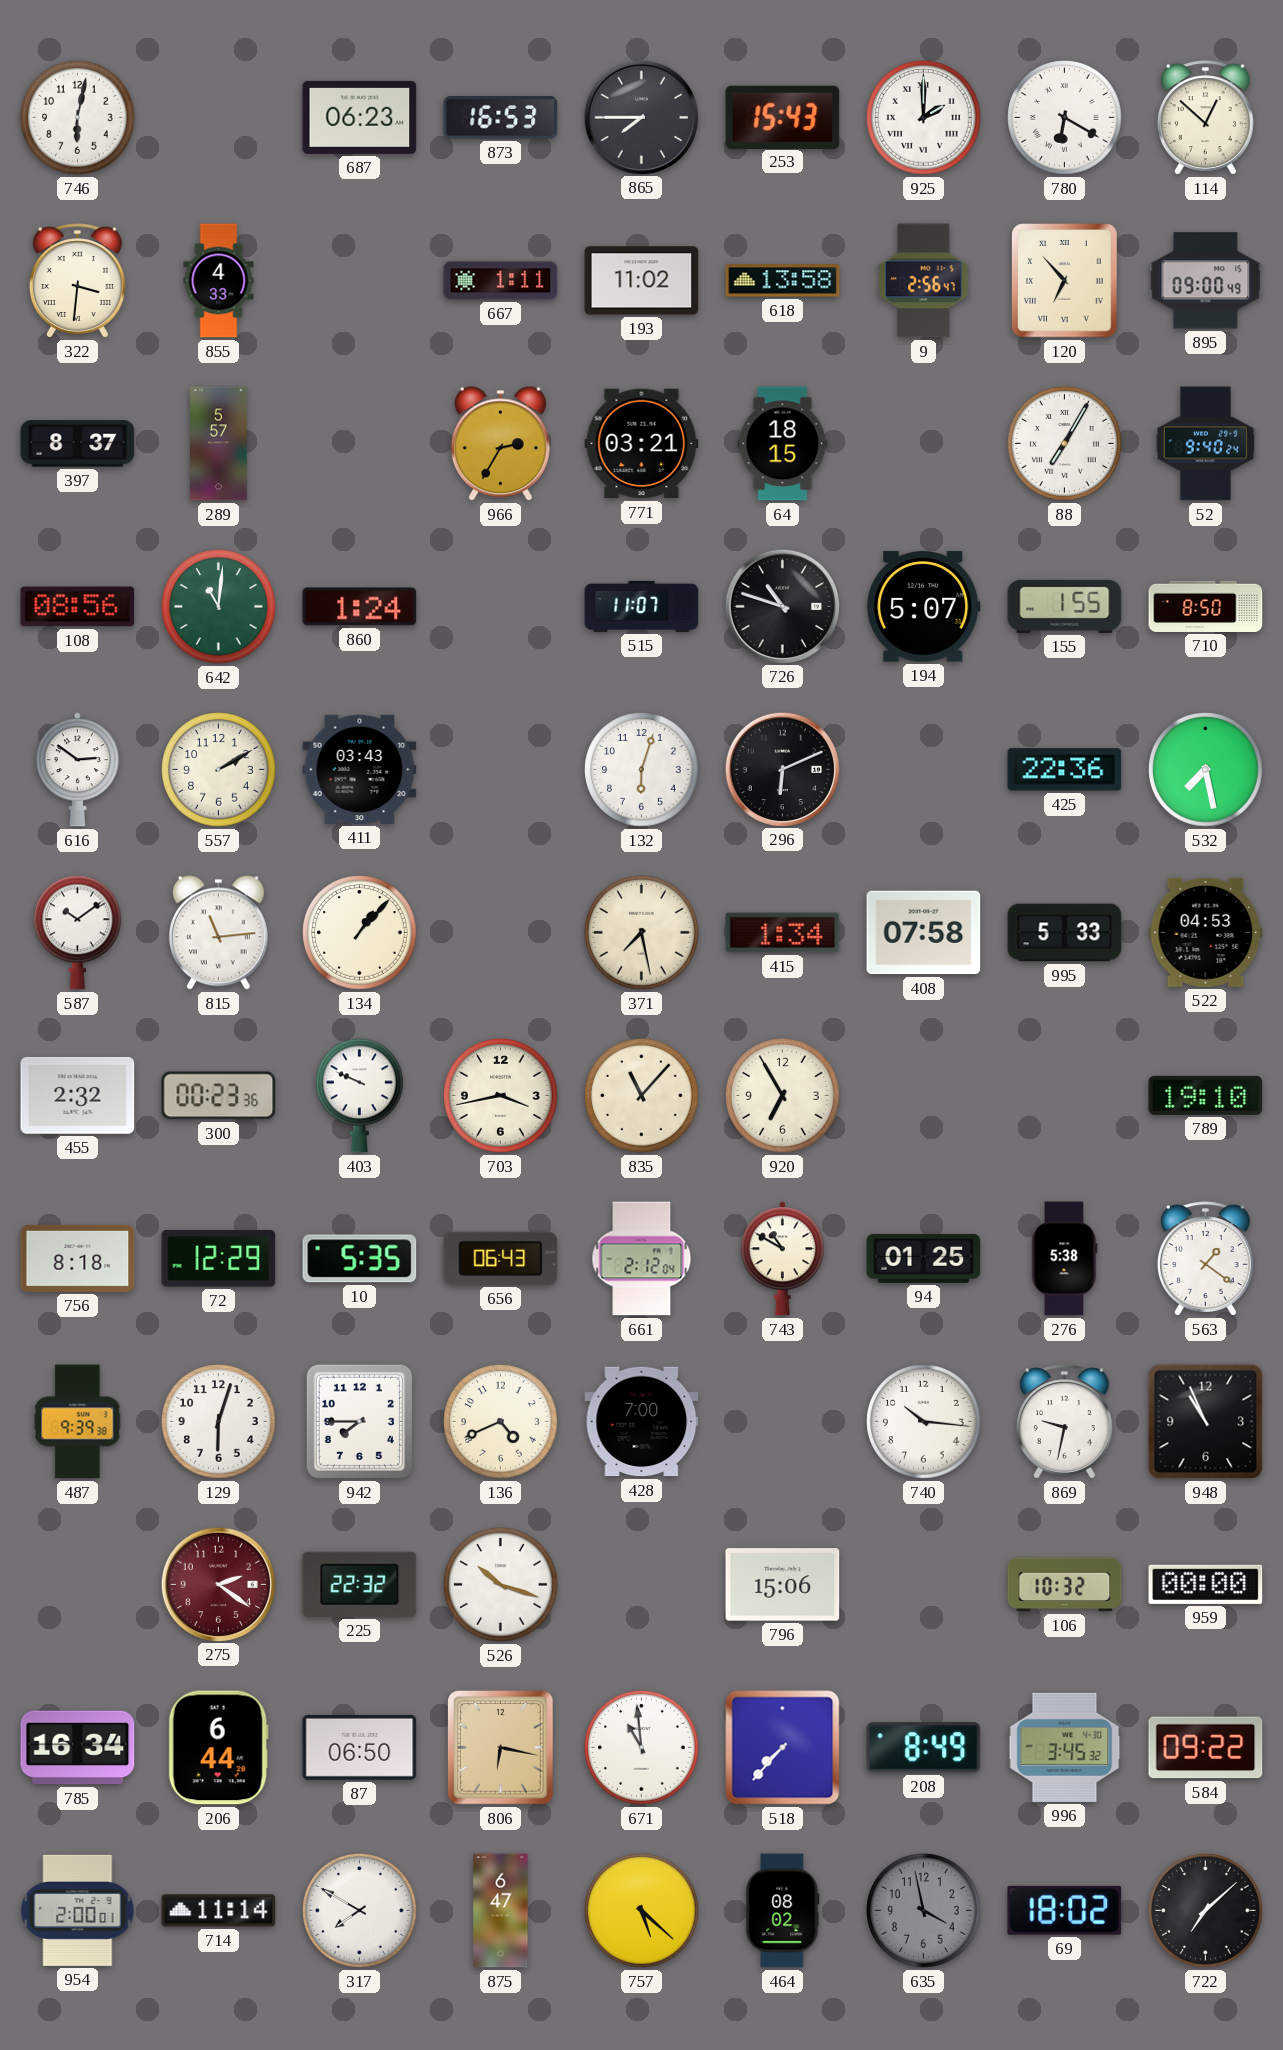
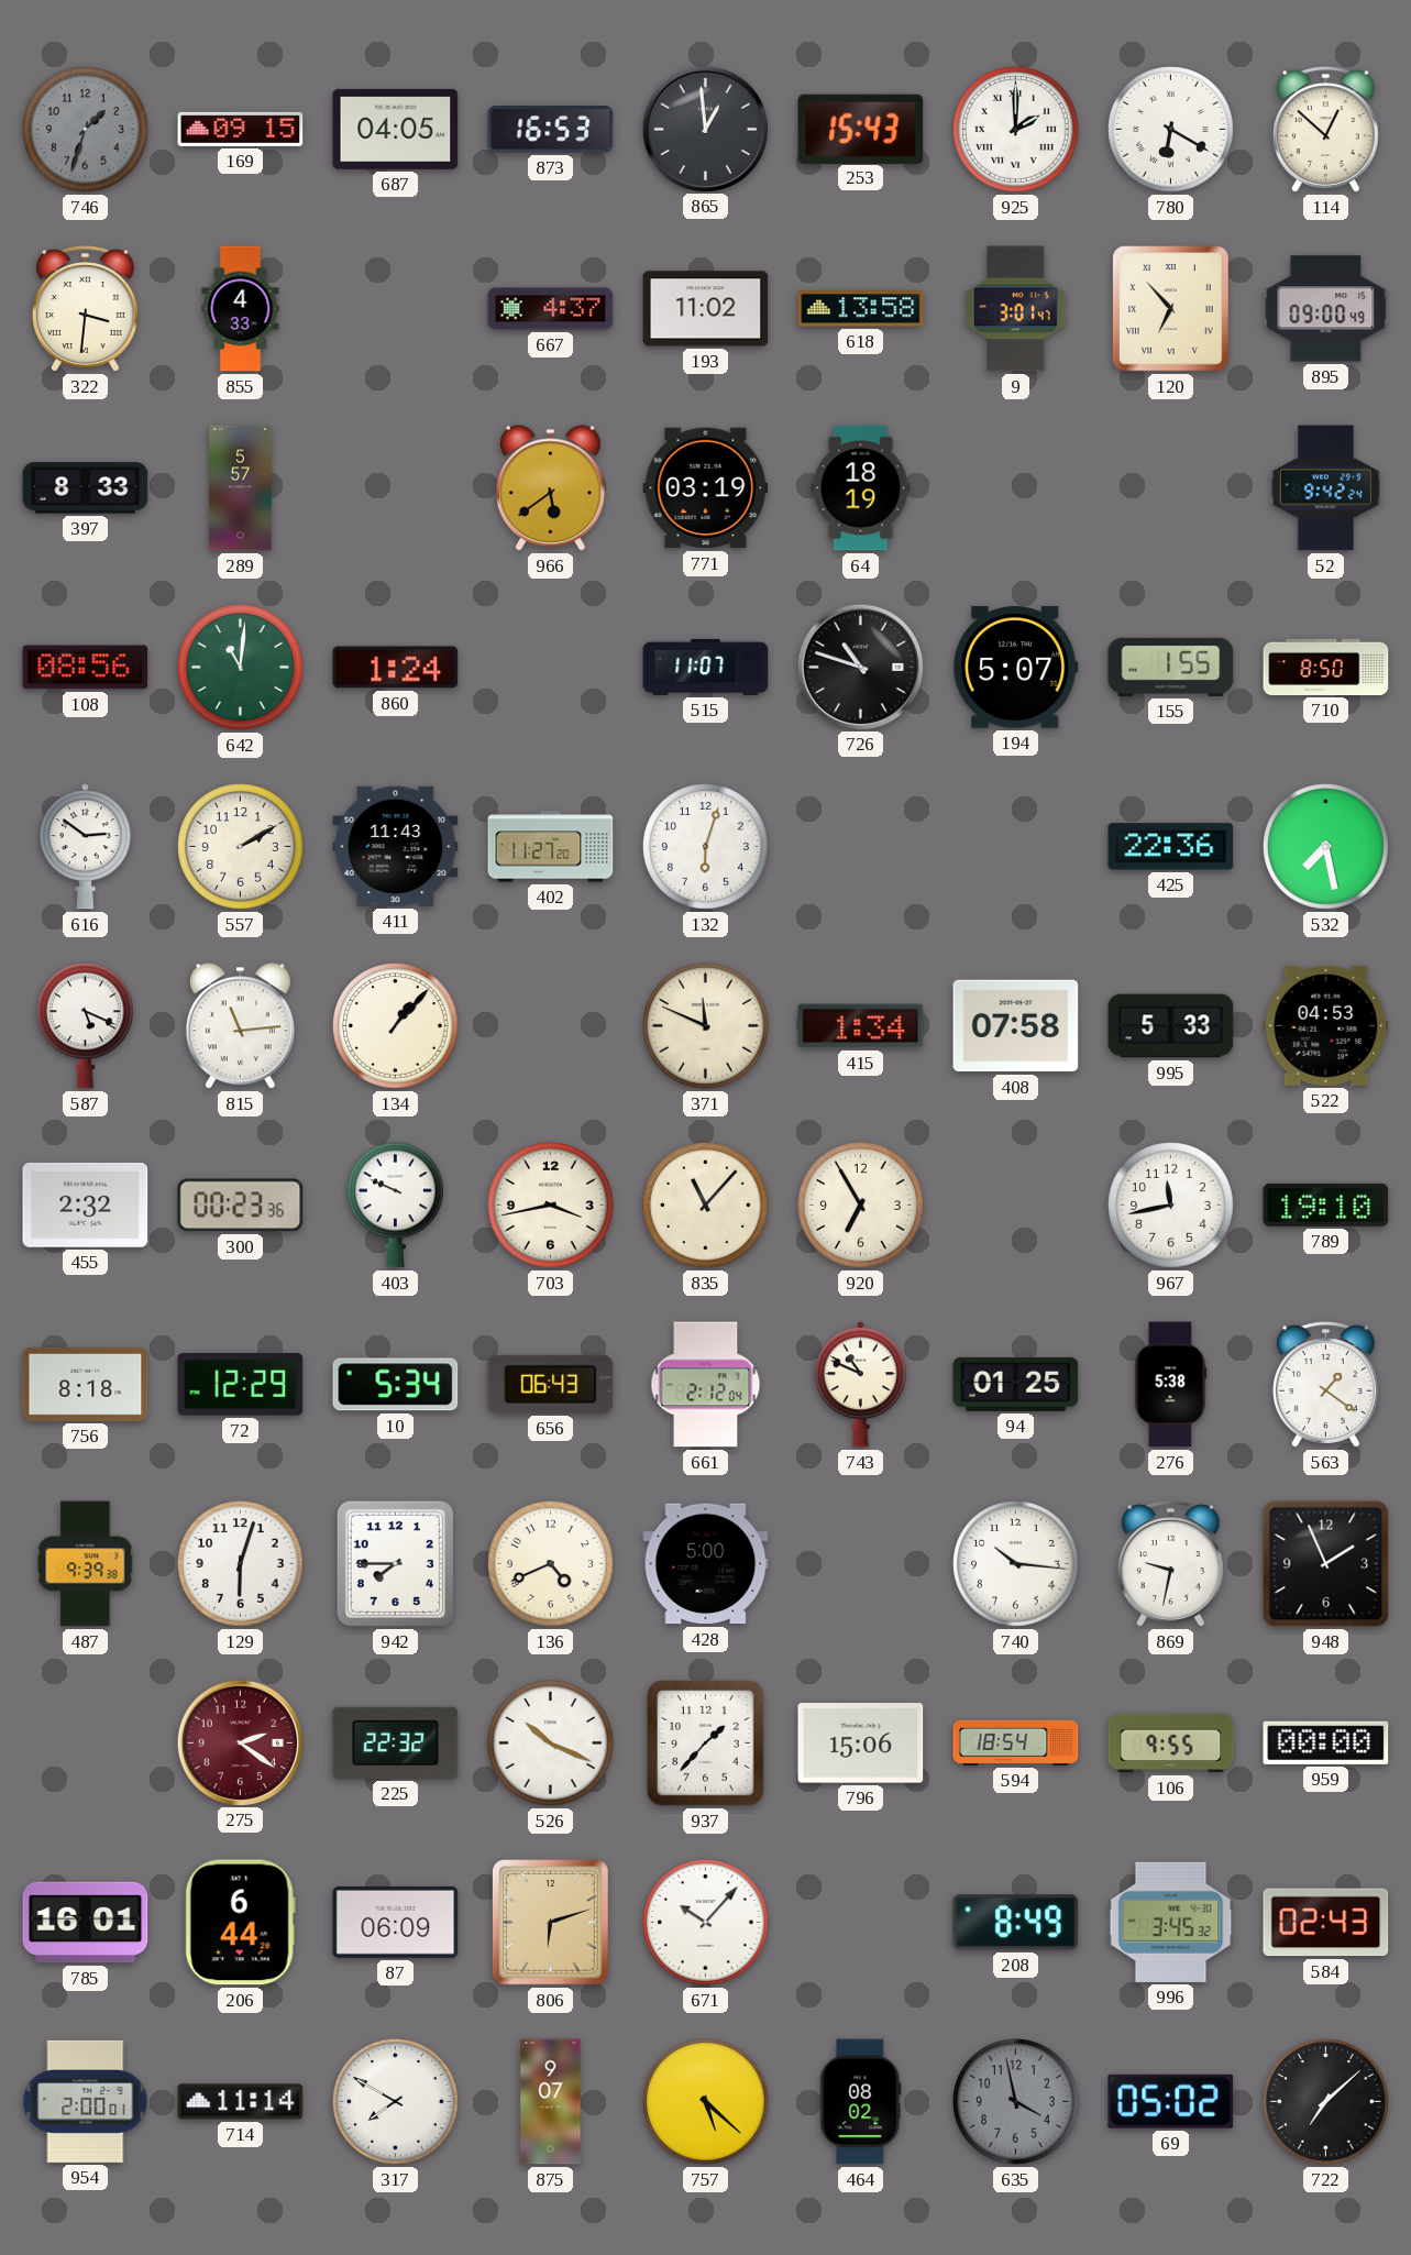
746: 6:02 -> 1:33
746 dial: white -> grey
169: none -> 09:15
687: 06:23 -> 04:05
865: 7:45 -> 12:59
667: 1:11 -> 4:37
9: 2:56 -> 3:01
397: 8:37 -> 8:33
966: 2:35 -> 5:39
771: 03:21 -> 03:19
64: 18:15 -> 18:19
88: 7:05 -> none
52: 9:40 -> 9:42
411: 03:43 -> 11:43
402: none -> 11:27
296: 6:11 -> none
587: 10:09 -> 5:19
371: 7:28 -> 11:49
967: none -> 11:43
10: 5:35 -> 5:34
743: 10:50 -> 10:49
428: 7:00 -> 5:00
948: 10:56 -> 1:56
526: 10:18 -> 10:19
937: none -> 1:37
594: none -> 18:54
106: 10:32 -> 9:55
785: 16:34 -> 16:01
87: 06:50 -> 06:09
806: 6:17 -> 6:12
671: 10:59 -> 10:07
518: 7:37 -> none
584: 09:22 -> 02:43
875: 6:47 -> 9:07
69: 18:02 -> 05:02
